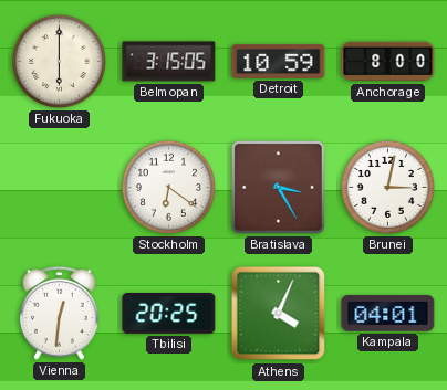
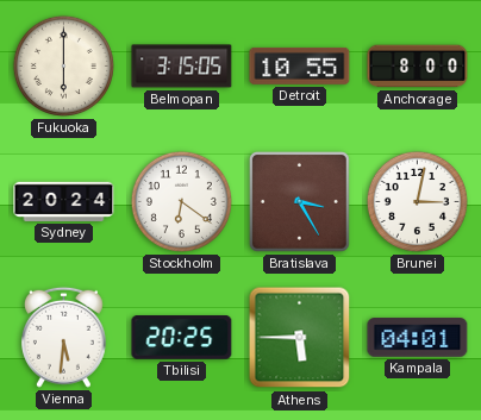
Detroit: 10:59 -> 10:55
Sydney: none -> 20:24
Vienna: 12:31 -> 5:31
Athens: 4:04 -> 5:45
